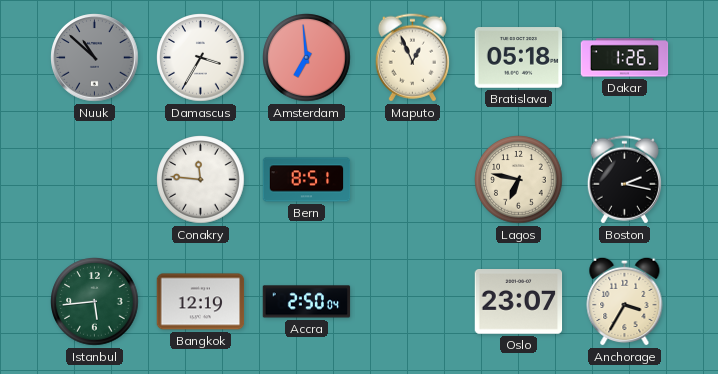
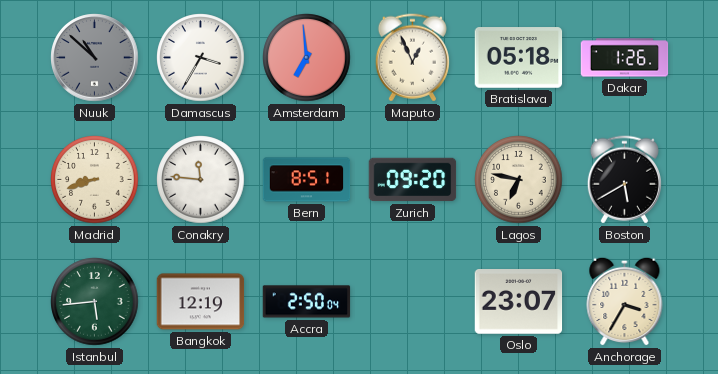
Madrid: none -> 8:42
Zurich: none -> 09:20
Boston: 2:17 -> 5:40
